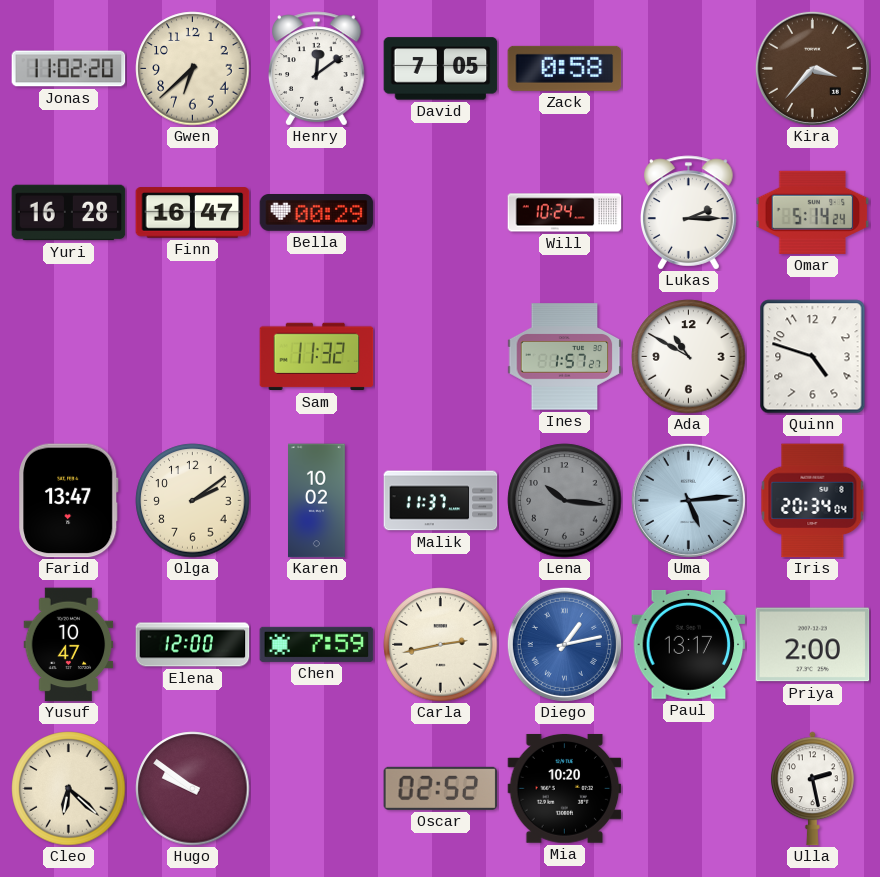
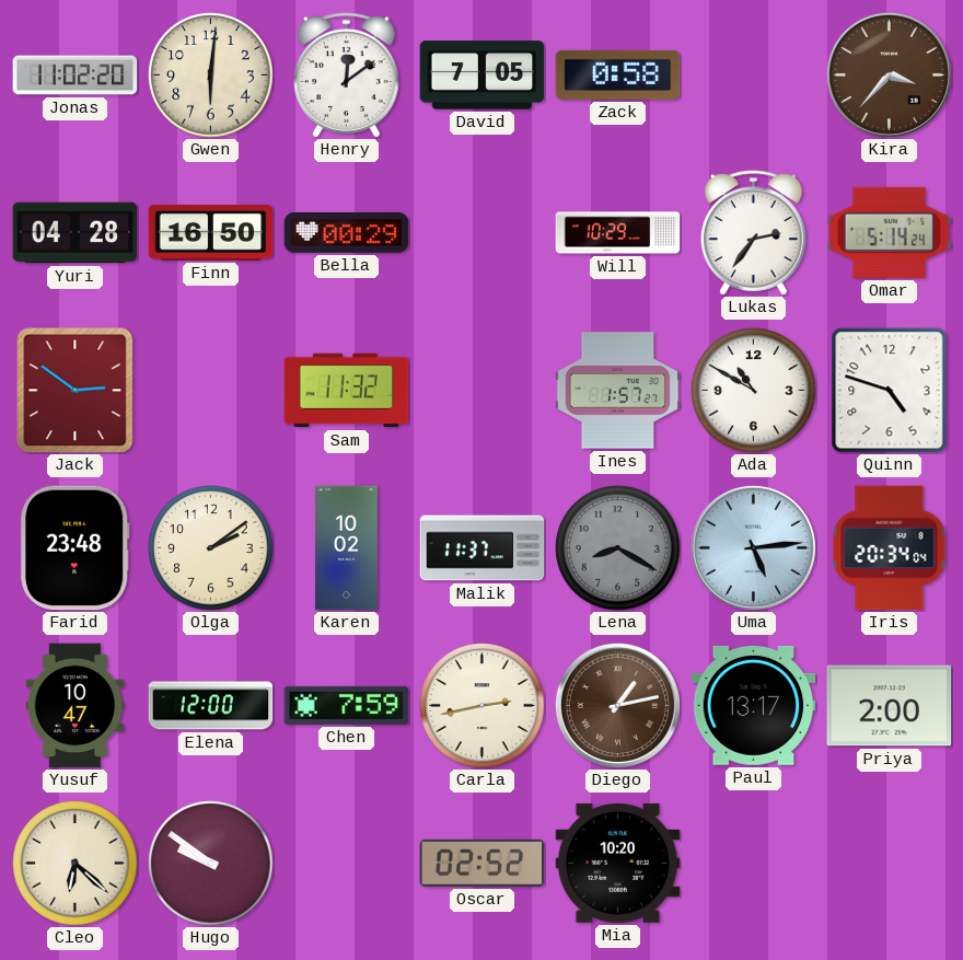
Gwen: 6:38 -> 6:01
Yuri: 16:28 -> 04:28
Finn: 16:47 -> 16:50
Will: 10:24 -> 10:29
Lukas: 2:15 -> 2:36
Jack: none -> 2:51
Farid: 13:47 -> 23:48
Lena: 10:16 -> 8:20
Diego dial: blue -> brown
Ulla: 2:28 -> none
